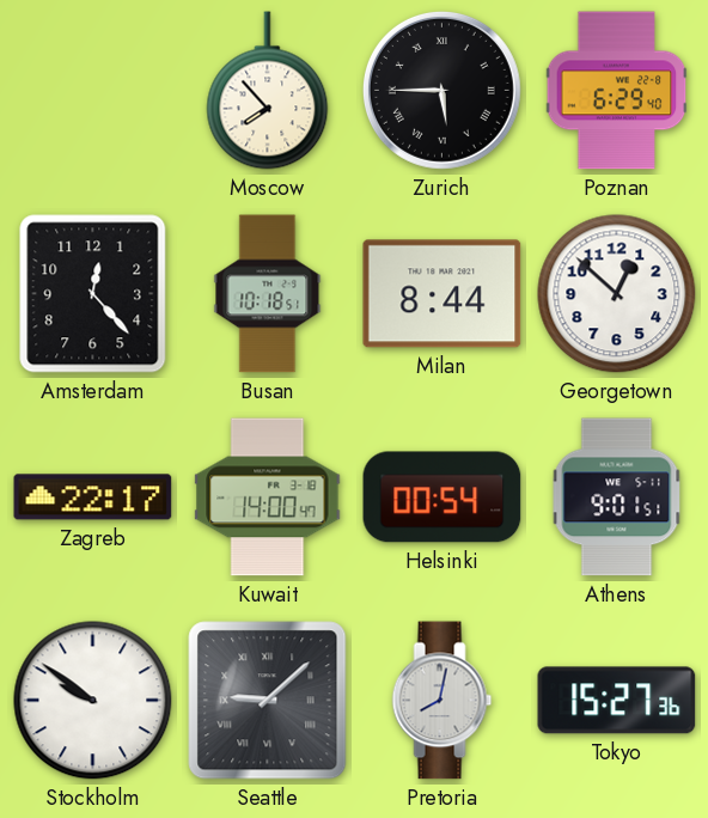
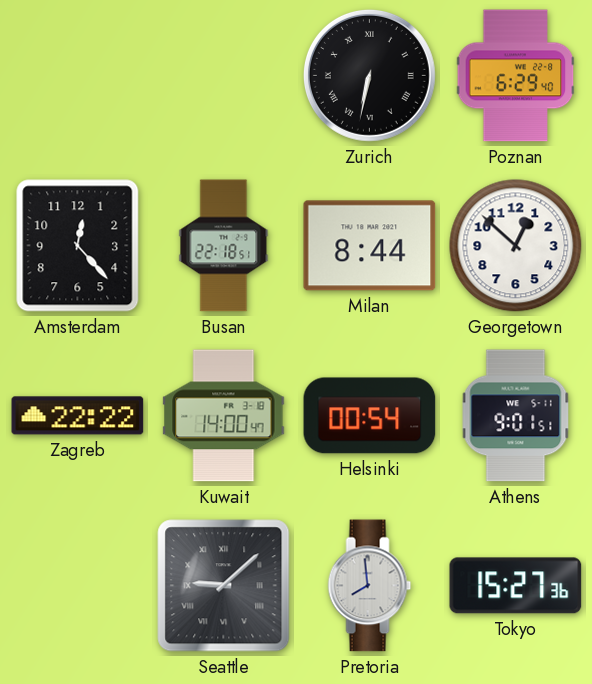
Moscow: 7:53 -> none
Zurich: 5:45 -> 6:32
Busan: 10:18 -> 22:18
Zagreb: 22:17 -> 22:22
Stockholm: 9:51 -> none
Pretoria: 8:02 -> 7:59
